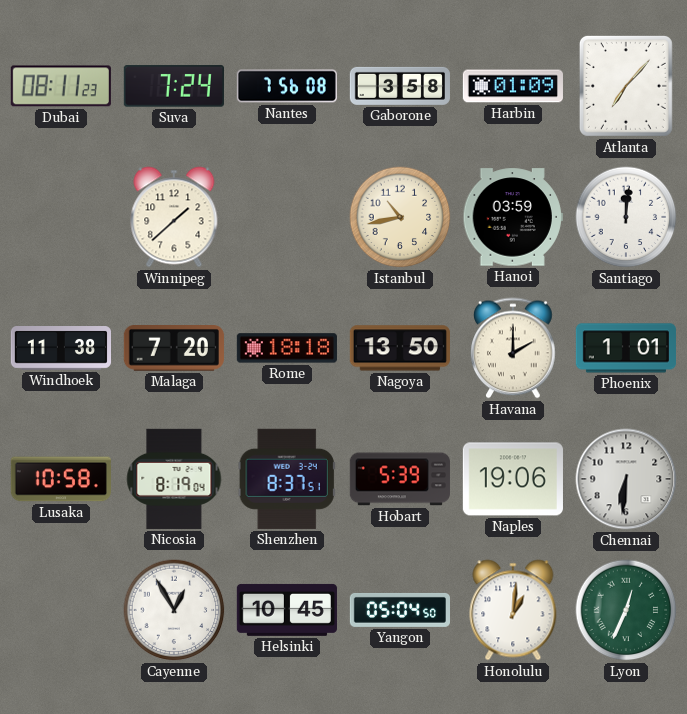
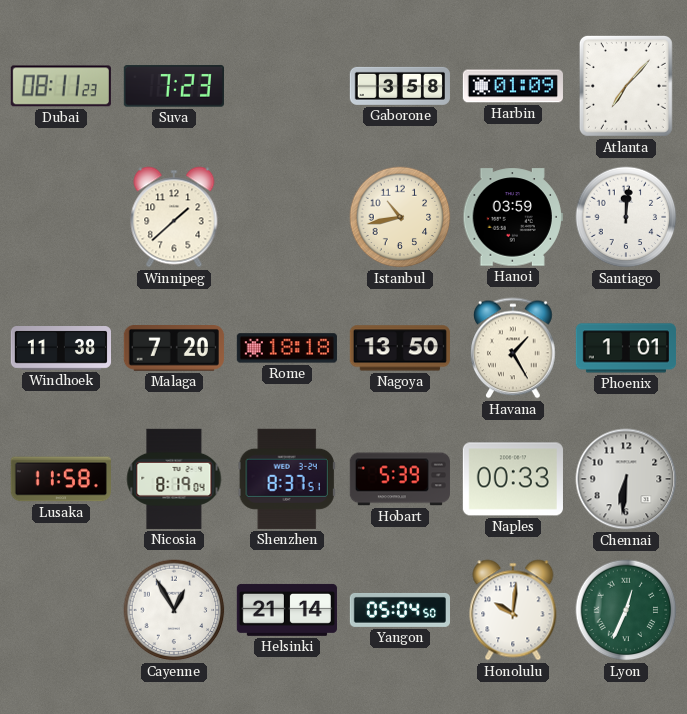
Suva: 7:24 -> 7:23
Nantes: 7:56 -> none
Havana: 2:00 -> 1:25
Lusaka: 10:58 -> 11:58
Naples: 19:06 -> 00:33
Helsinki: 10:45 -> 21:14
Honolulu: 1:01 -> 10:01
